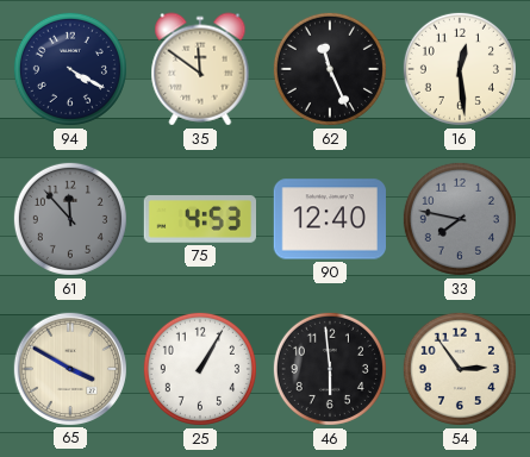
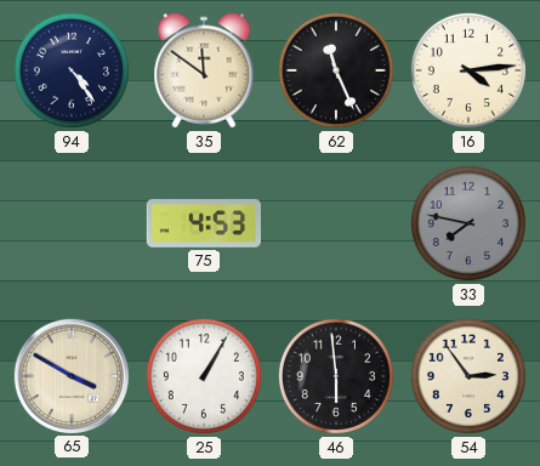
94: 4:20 -> 4:24
16: 12:29 -> 4:14
61: 11:53 -> none
90: 12:40 -> none
